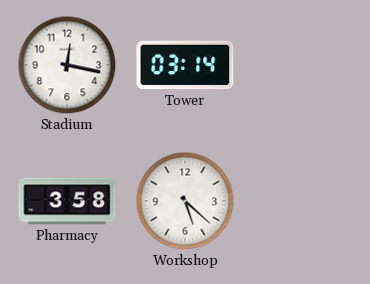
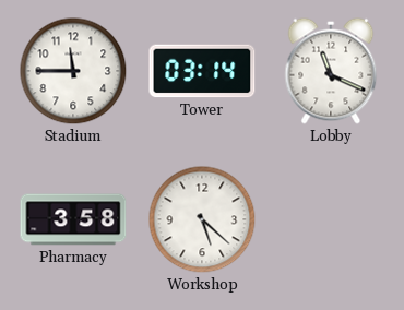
Stadium: 12:17 -> 11:45
Lobby: none -> 11:19
